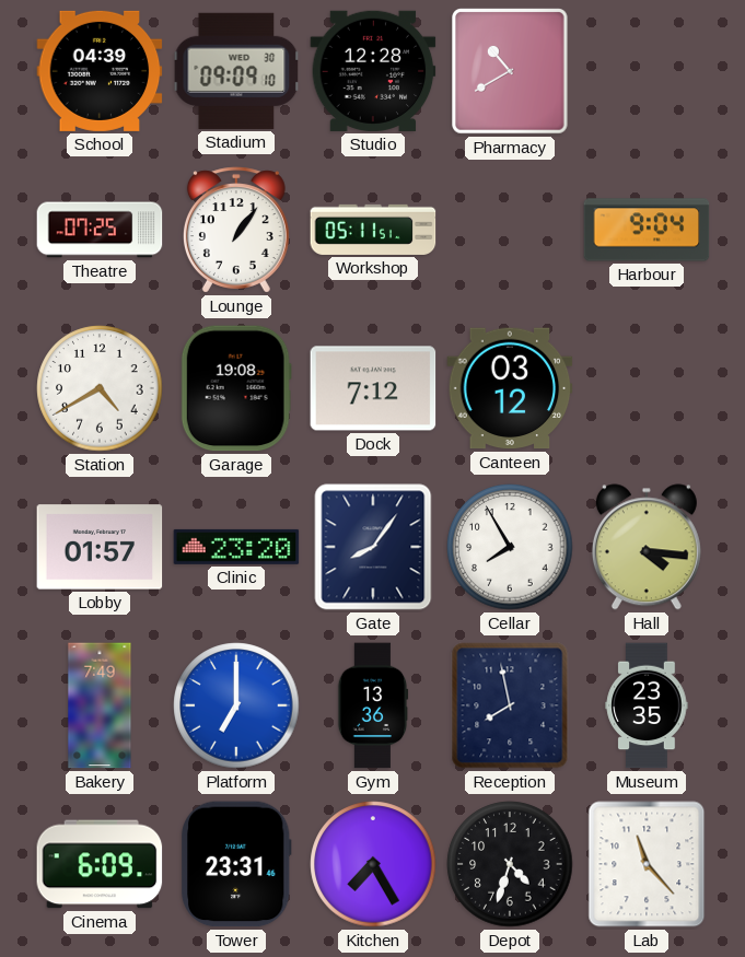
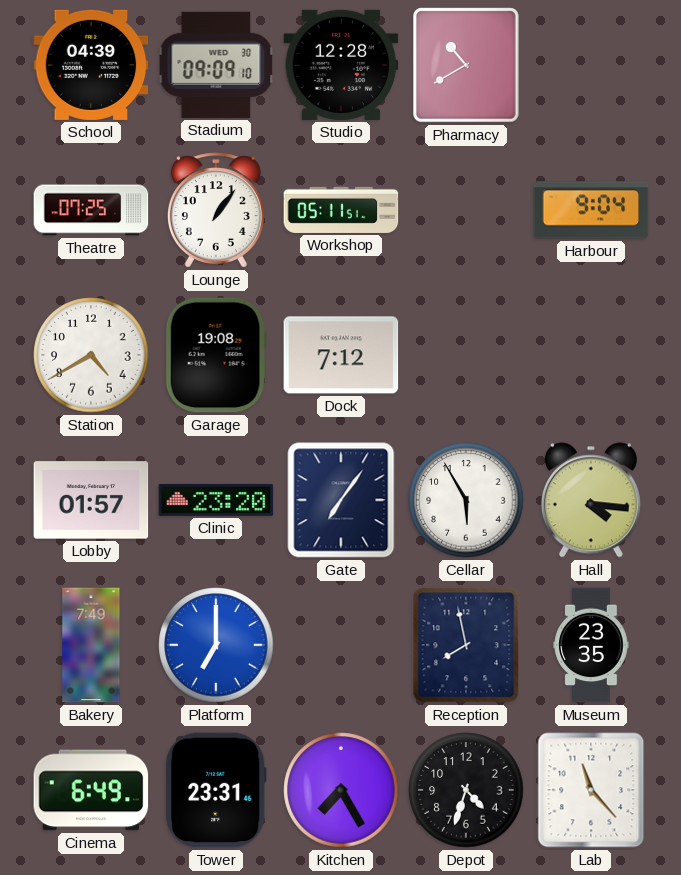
Canteen: 03:12 -> none
Gate: 8:06 -> 7:06
Cellar: 7:55 -> 5:55
Gym: 13:36 -> none
Cinema: 6:09 -> 6:49
